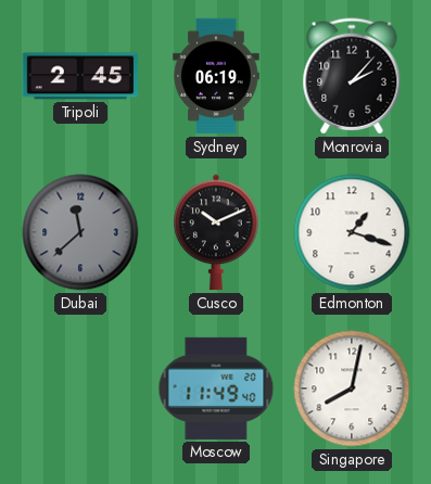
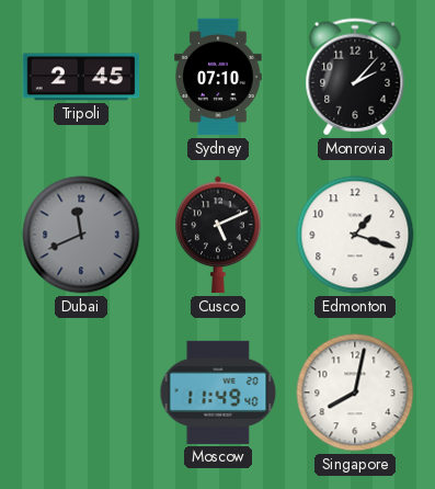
Sydney: 06:19 -> 07:10
Dubai: 11:38 -> 11:41
Cusco: 10:11 -> 5:11
